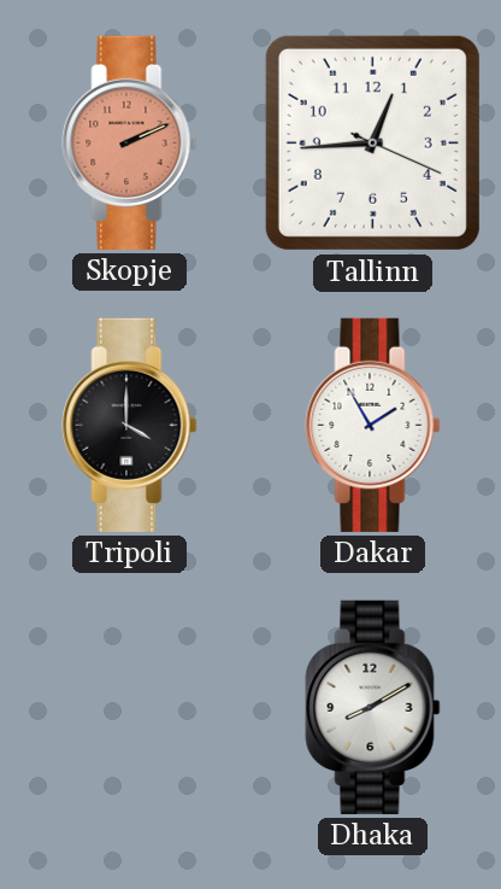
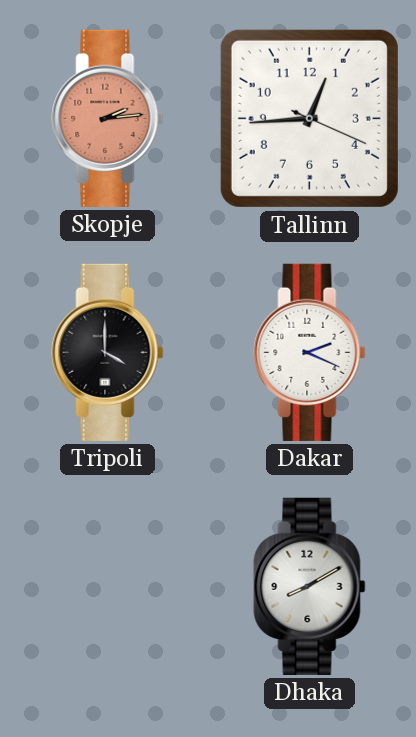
Skopje: 2:11 -> 2:14
Dakar: 1:55 -> 2:19
